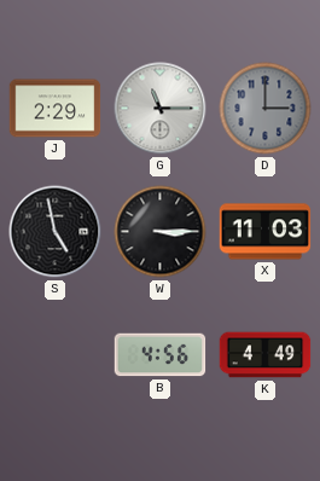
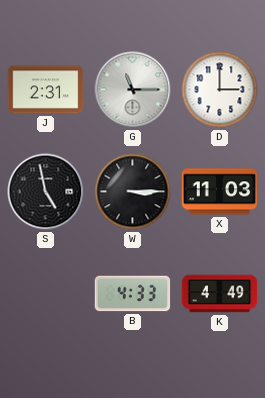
J: 2:29 -> 2:31
D dial: grey -> white
B: 4:56 -> 4:33
